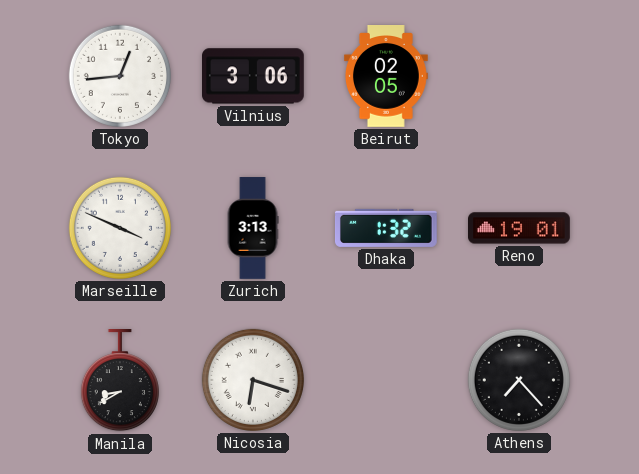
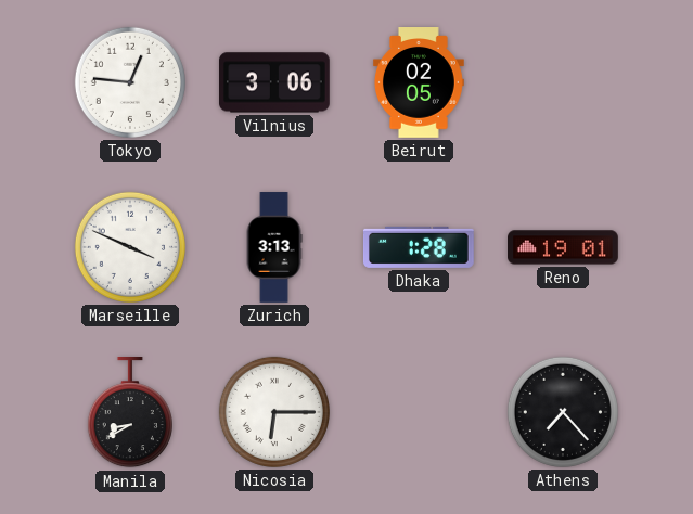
Tokyo: 12:44 -> 12:46
Dhaka: 1:32 -> 1:28
Nicosia: 6:18 -> 6:15
